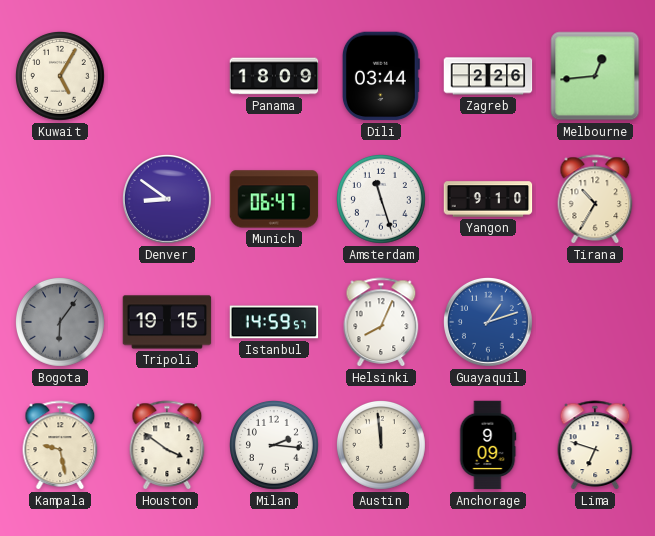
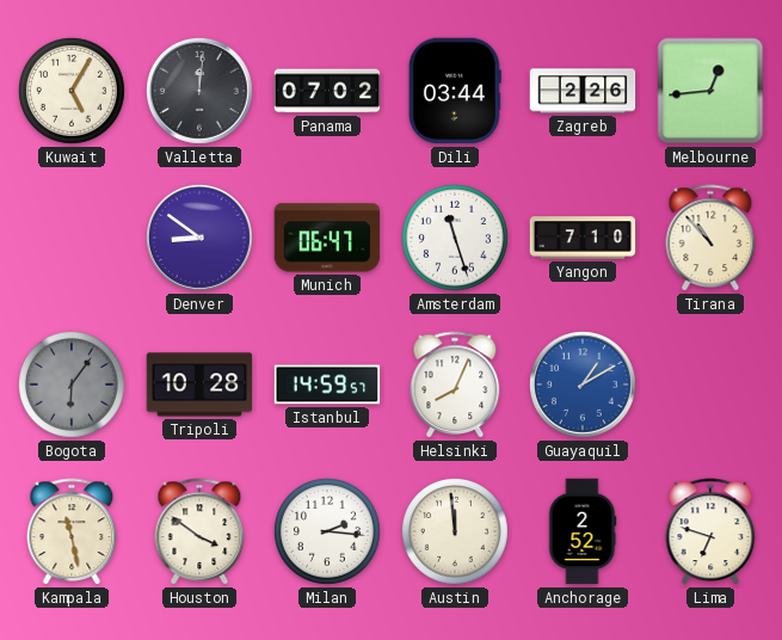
Valletta: none -> 12:01
Panama: 18:09 -> 07:02
Yangon: 9:10 -> 7:10
Tirana: 10:35 -> 10:53
Tripoli: 19:15 -> 10:28
Guayaquil: 1:12 -> 1:10
Kampala: 9:28 -> 11:28
Anchorage: 9:09 -> 2:52
